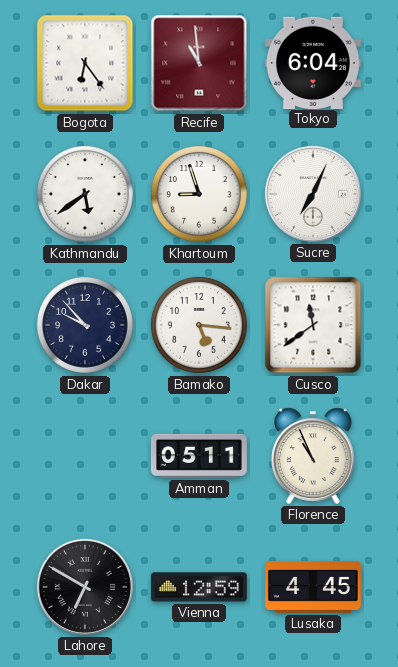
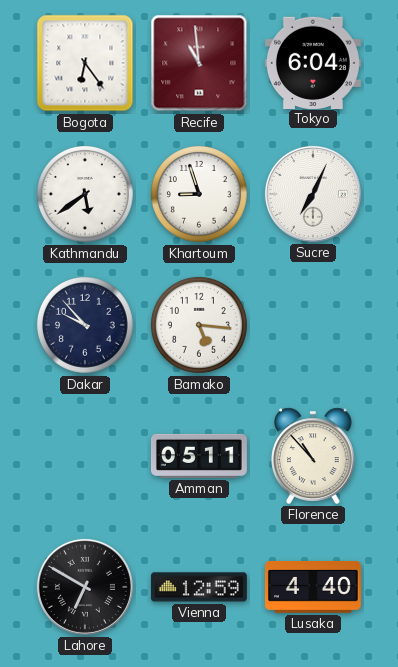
Cusco: 11:39 -> none
Florence: 10:56 -> 10:53
Lusaka: 4:45 -> 4:40
